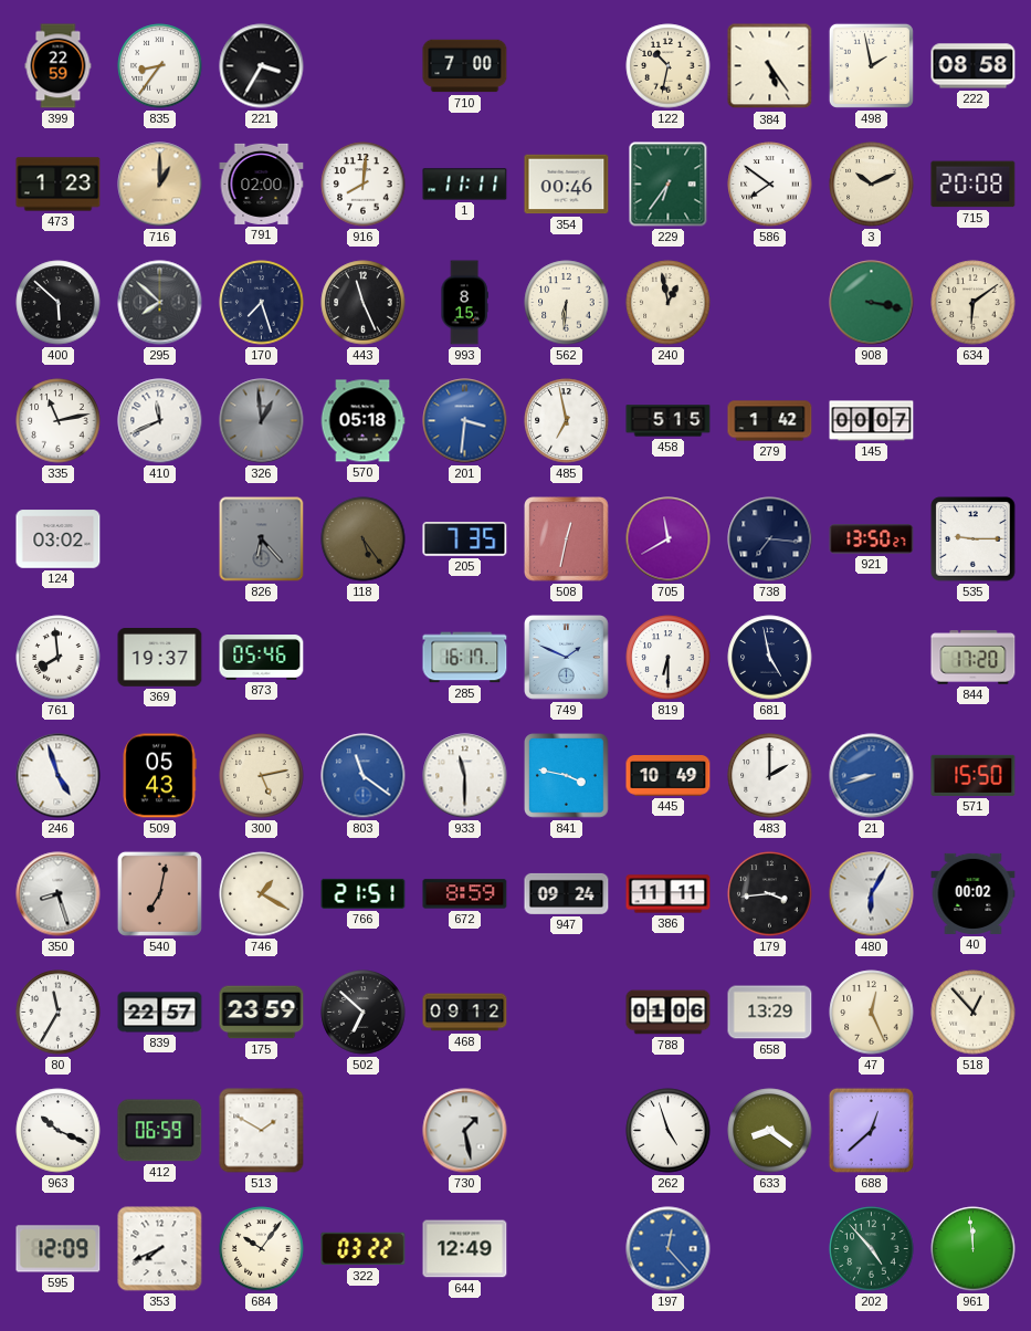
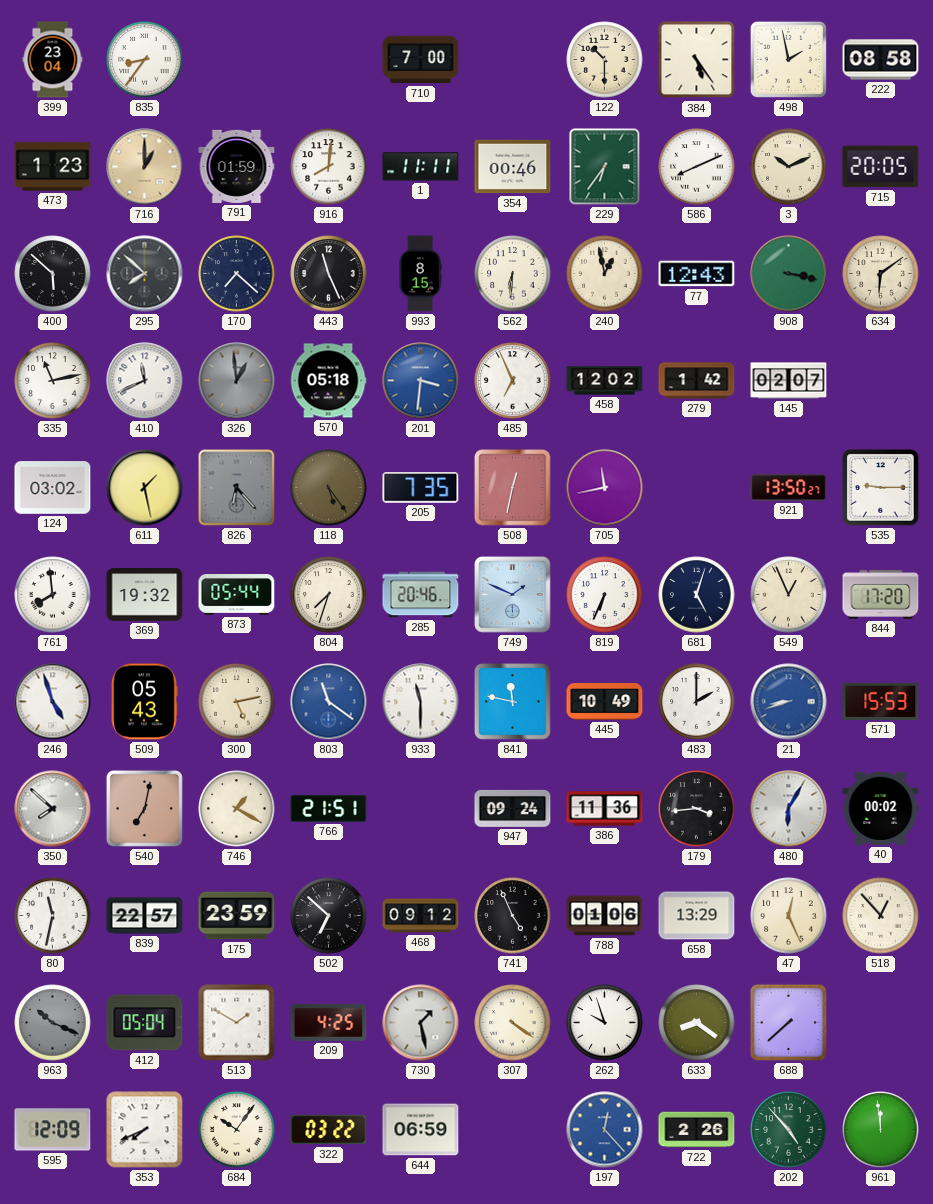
399: 22:59 -> 23:04
221: 3:35 -> none
122: 10:32 -> 10:30
791: 02:00 -> 01:59
586: 7:51 -> 8:11
715: 20:08 -> 20:05
170: 7:27 -> 7:22
77: none -> 12:43
485: 6:58 -> 6:56
458: 5:15 -> 12:02
145: 00:07 -> 02:07
611: none -> 1:28
705: 11:40 -> 11:43
738: 7:16 -> none
369: 19:37 -> 19:32
873: 05:46 -> 05:44
804: none -> 7:33
285: 16:17 -> 20:46
819: 6:30 -> 6:34
681: 4:58 -> 5:03
549: none -> 12:56
841: 3:47 -> 11:47
571: 15:50 -> 15:53
350: 8:27 -> 7:52
672: 8:59 -> none
386: 11:11 -> 11:36
80: 11:35 -> 11:32
741: none -> 4:56
963 dial: white -> grey
412: 06:59 -> 05:04
209: none -> 4:25
307: none -> 4:21
262: 4:57 -> 9:57
688: 12:38 -> 7:38
644: 12:49 -> 06:59
722: none -> 2:26
